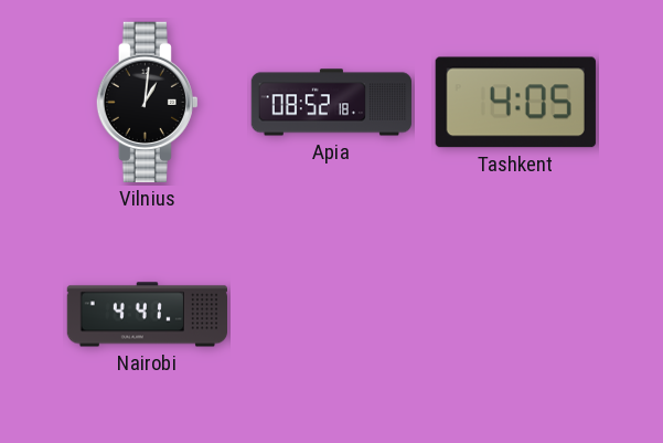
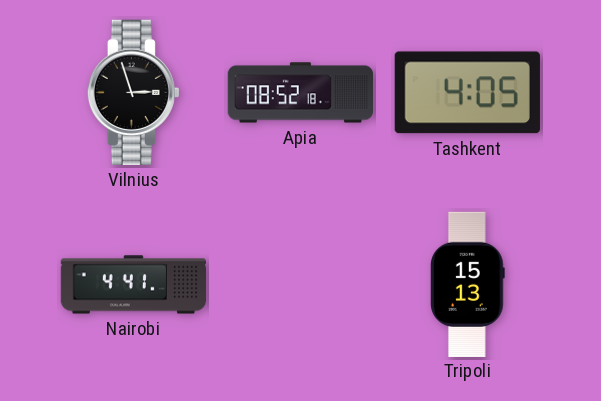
Vilnius: 1:01 -> 2:57
Tripoli: none -> 15:13
